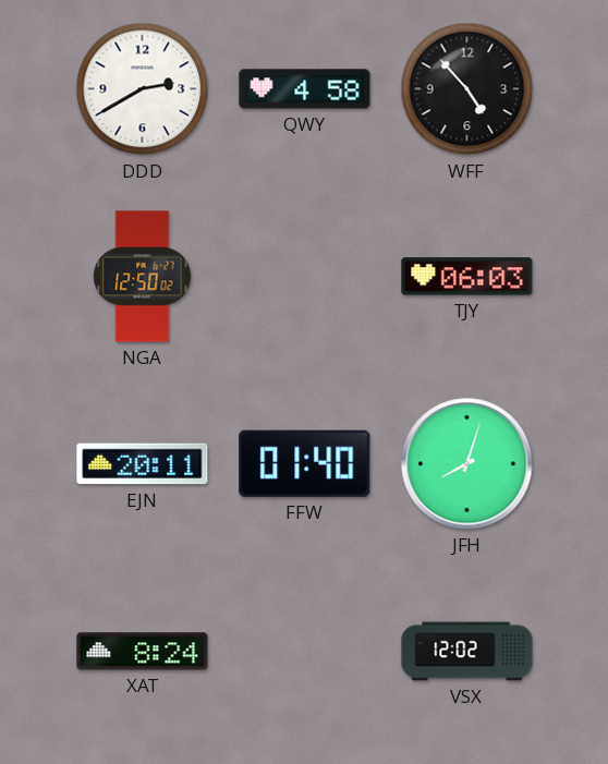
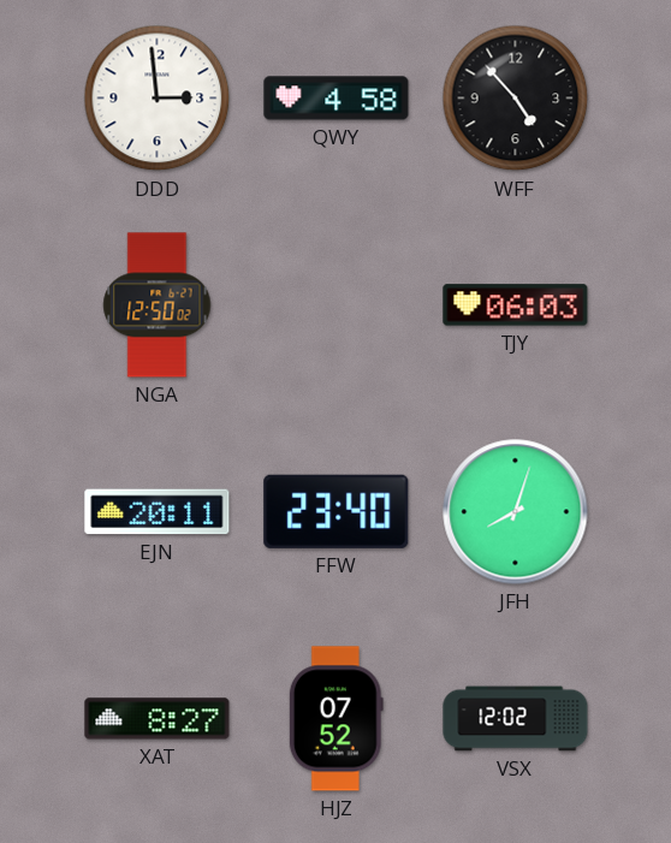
DDD: 2:40 -> 2:59
FFW: 01:40 -> 23:40
XAT: 8:24 -> 8:27
HJZ: none -> 07:52
